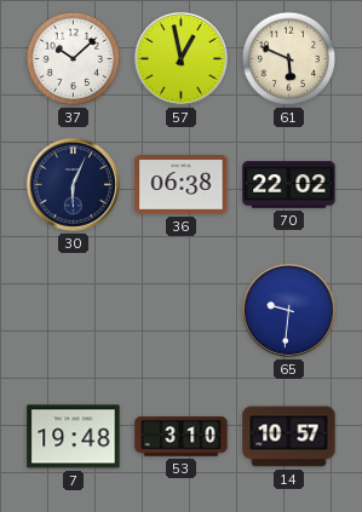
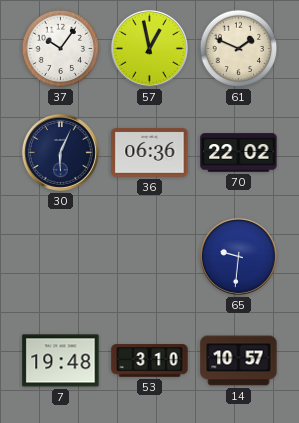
37: 10:08 -> 10:06
61: 5:49 -> 1:49
36: 06:38 -> 06:36
